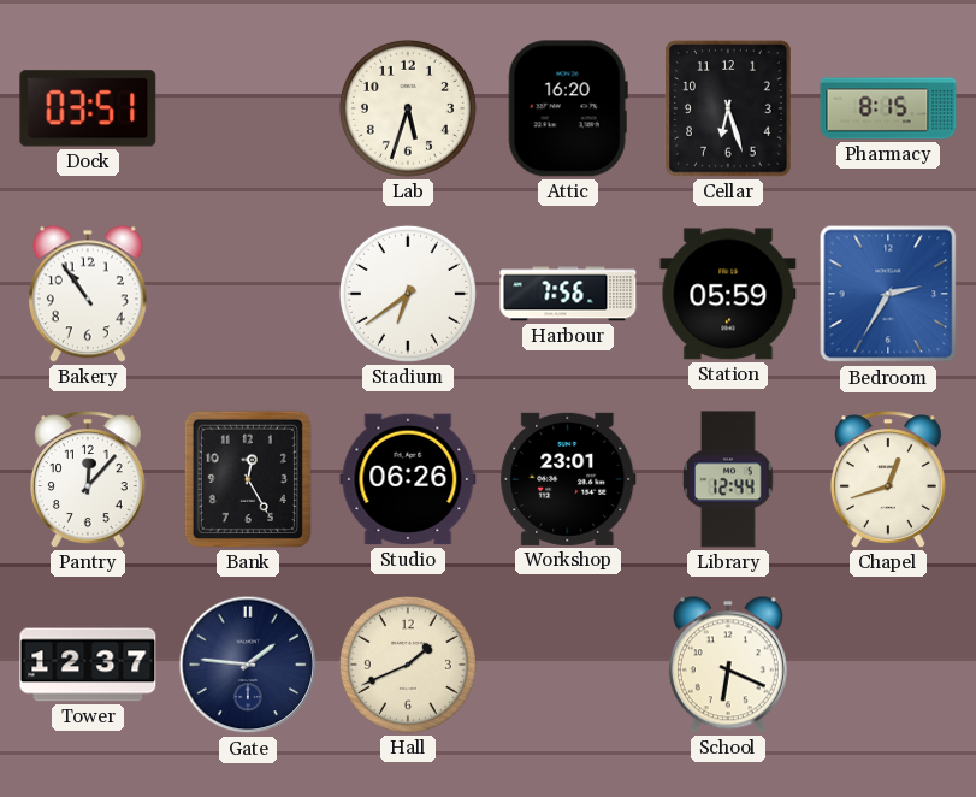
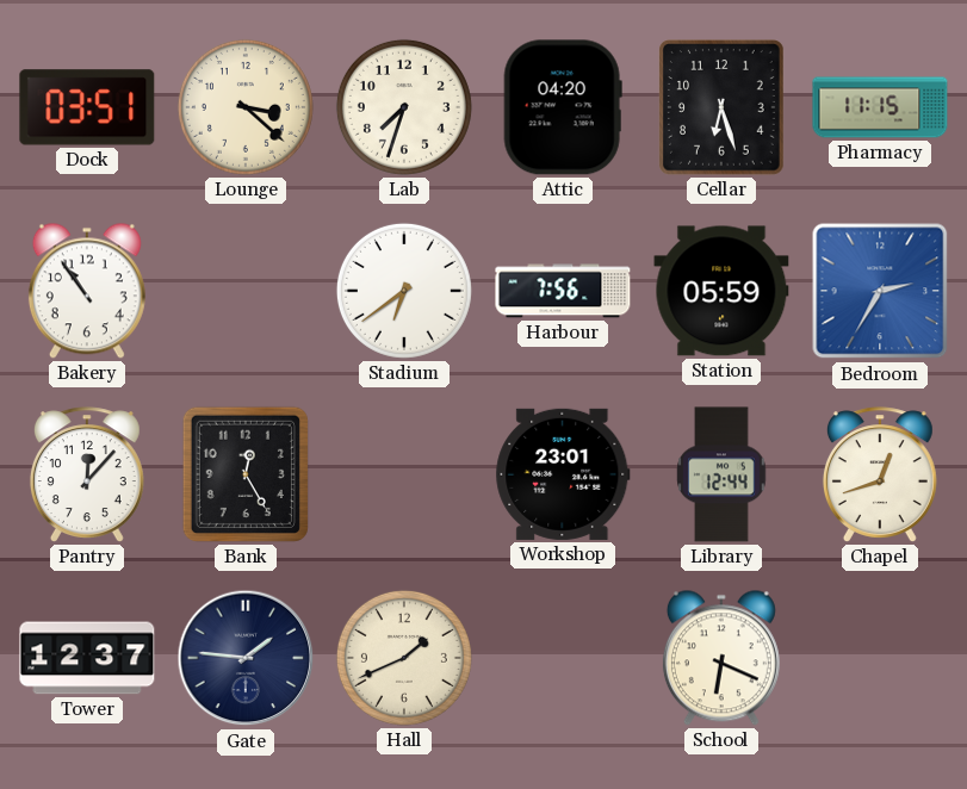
Lounge: none -> 3:22
Lab: 5:33 -> 7:33
Attic: 16:20 -> 04:20
Pharmacy: 8:15 -> 11:15
Studio: 06:26 -> none
